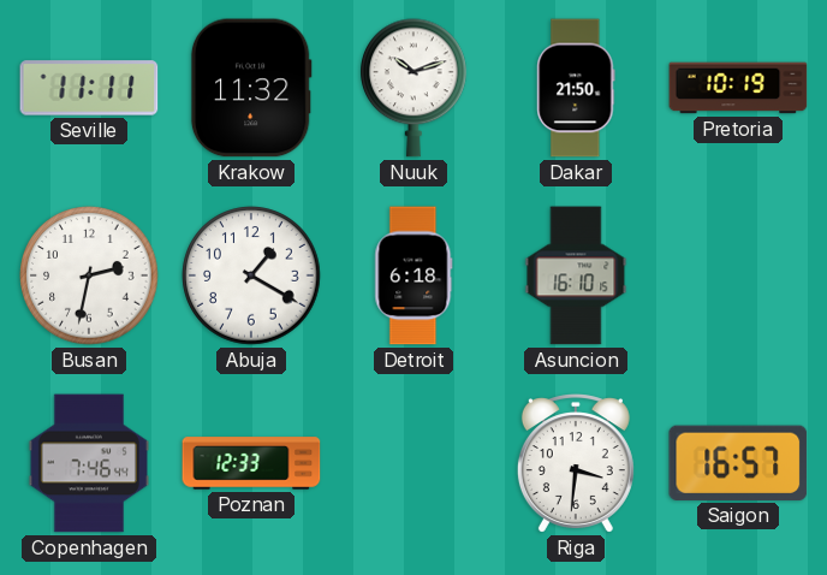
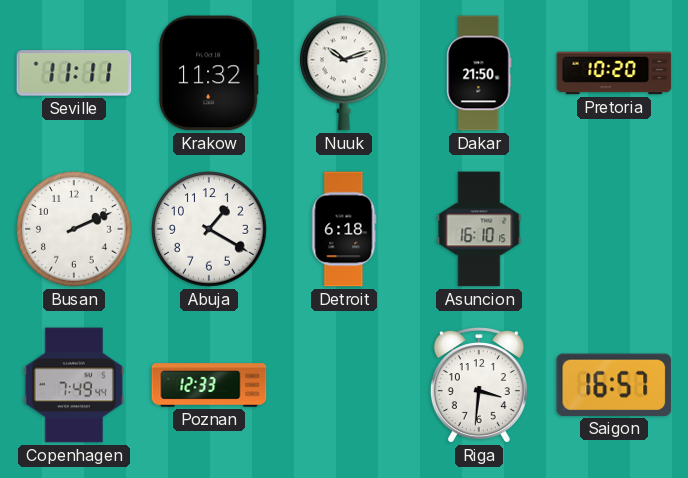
Pretoria: 10:19 -> 10:20
Busan: 2:32 -> 2:11
Copenhagen: 7:46 -> 7:49
